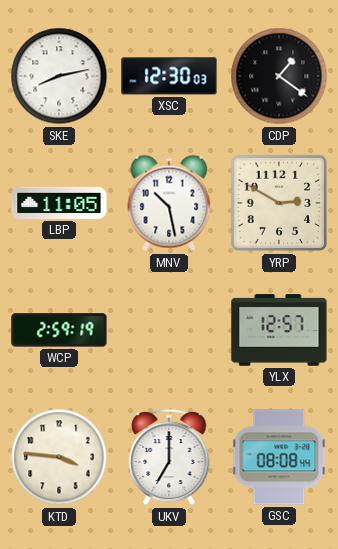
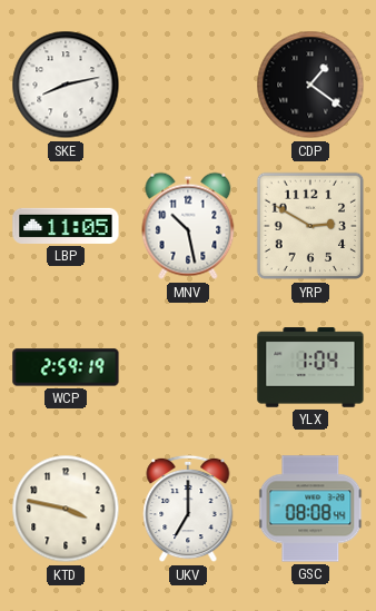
XSC: 12:30 -> none
YLX: 12:57 -> 1:04
KTD: 3:46 -> 3:47
